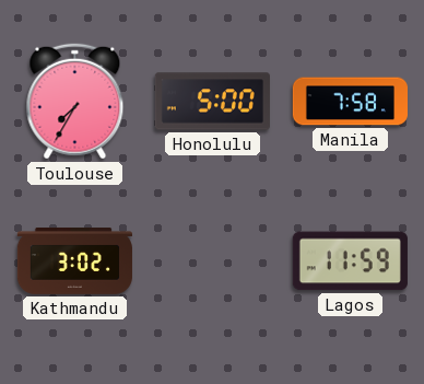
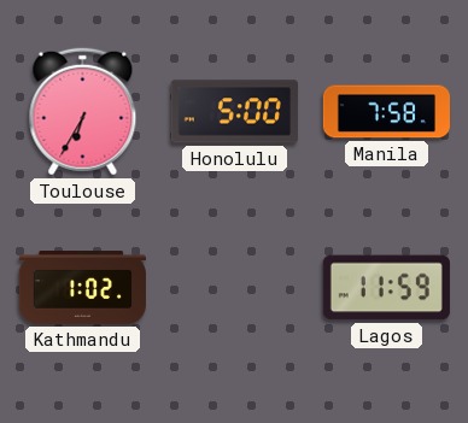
Toulouse: 7:35 -> 6:35
Kathmandu: 3:02 -> 1:02
